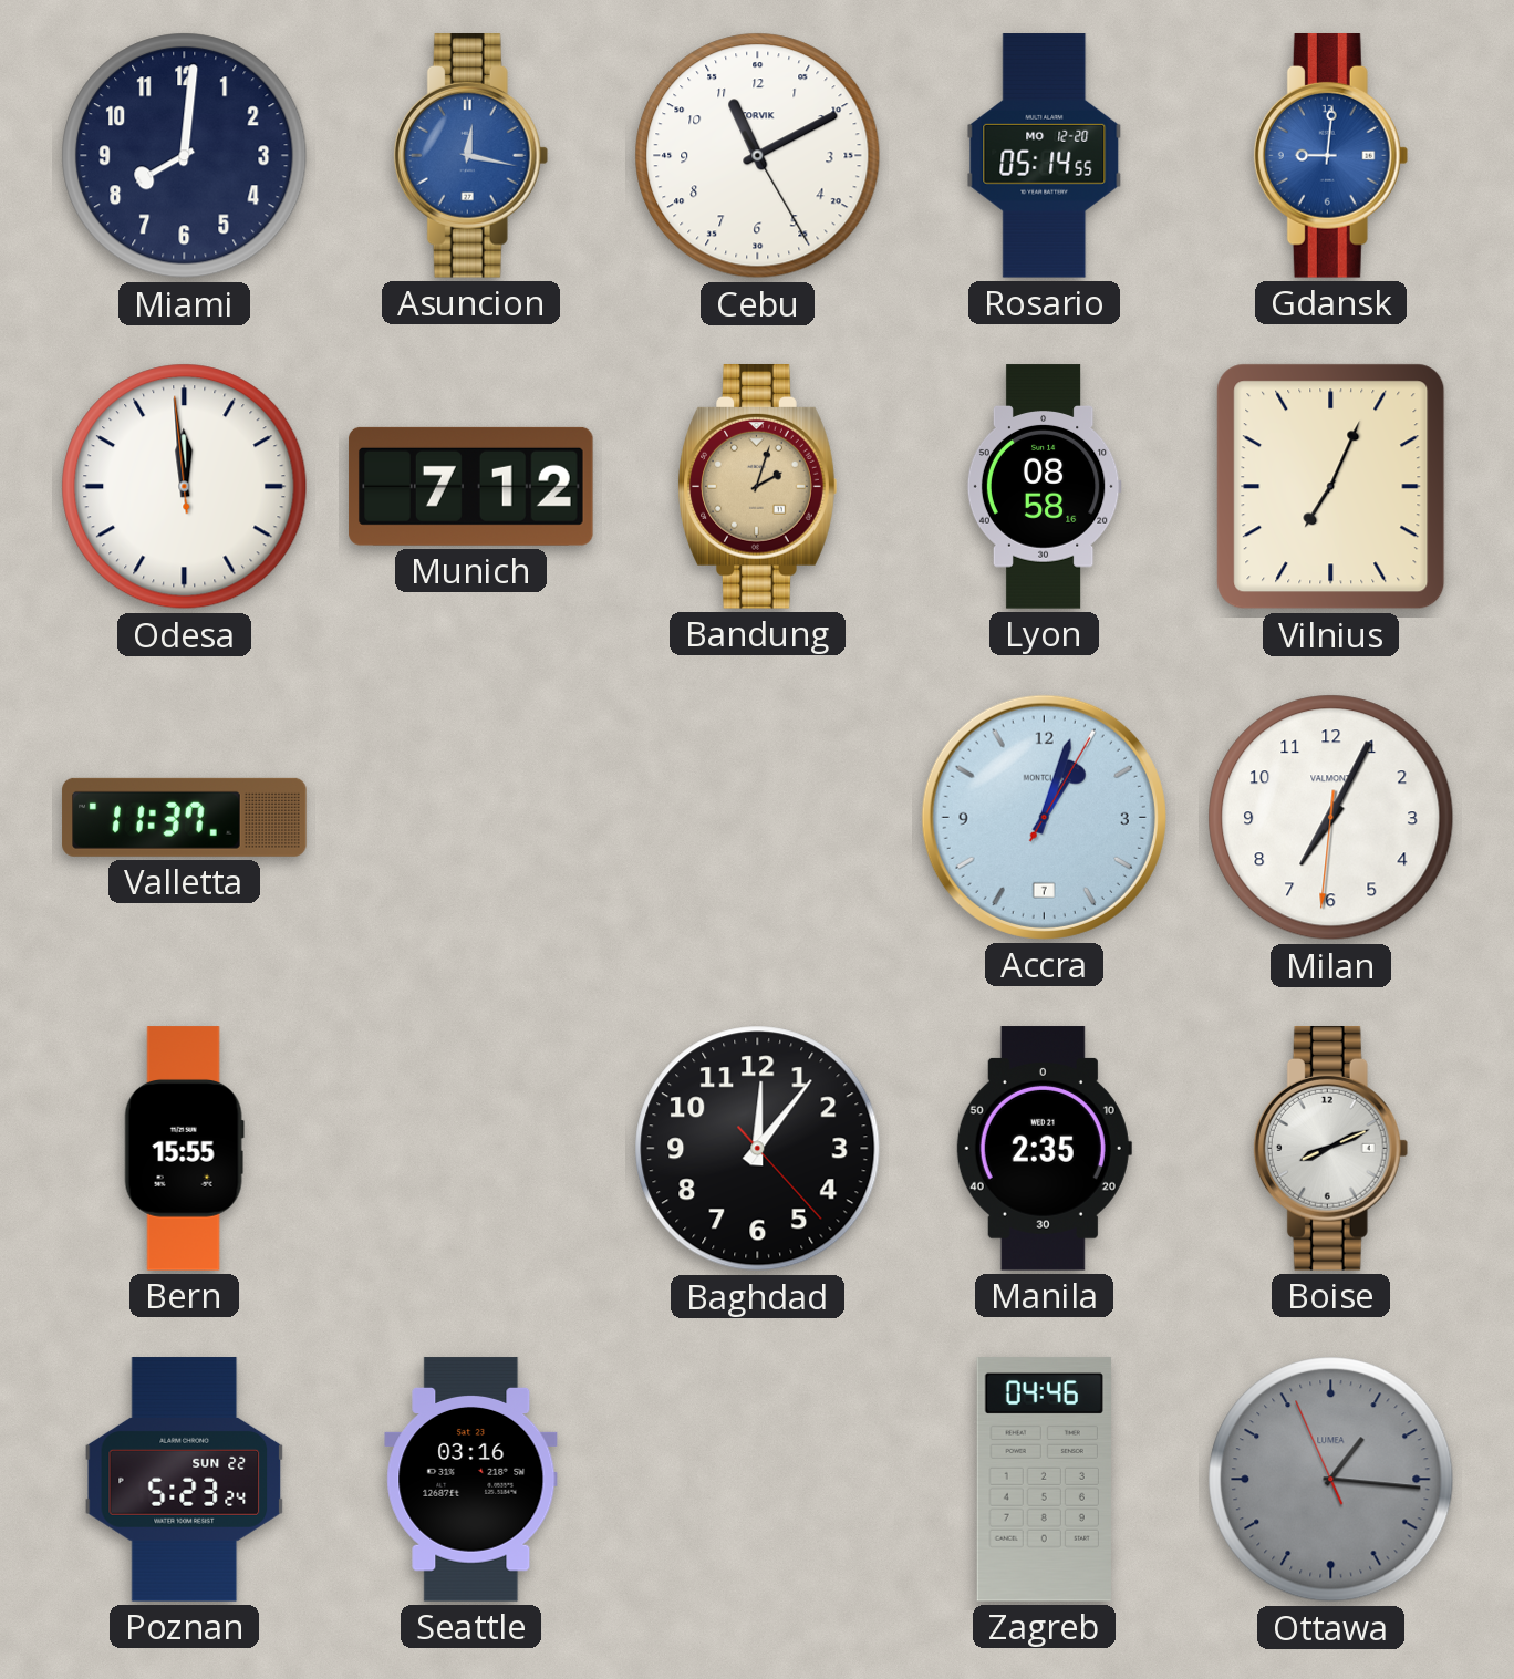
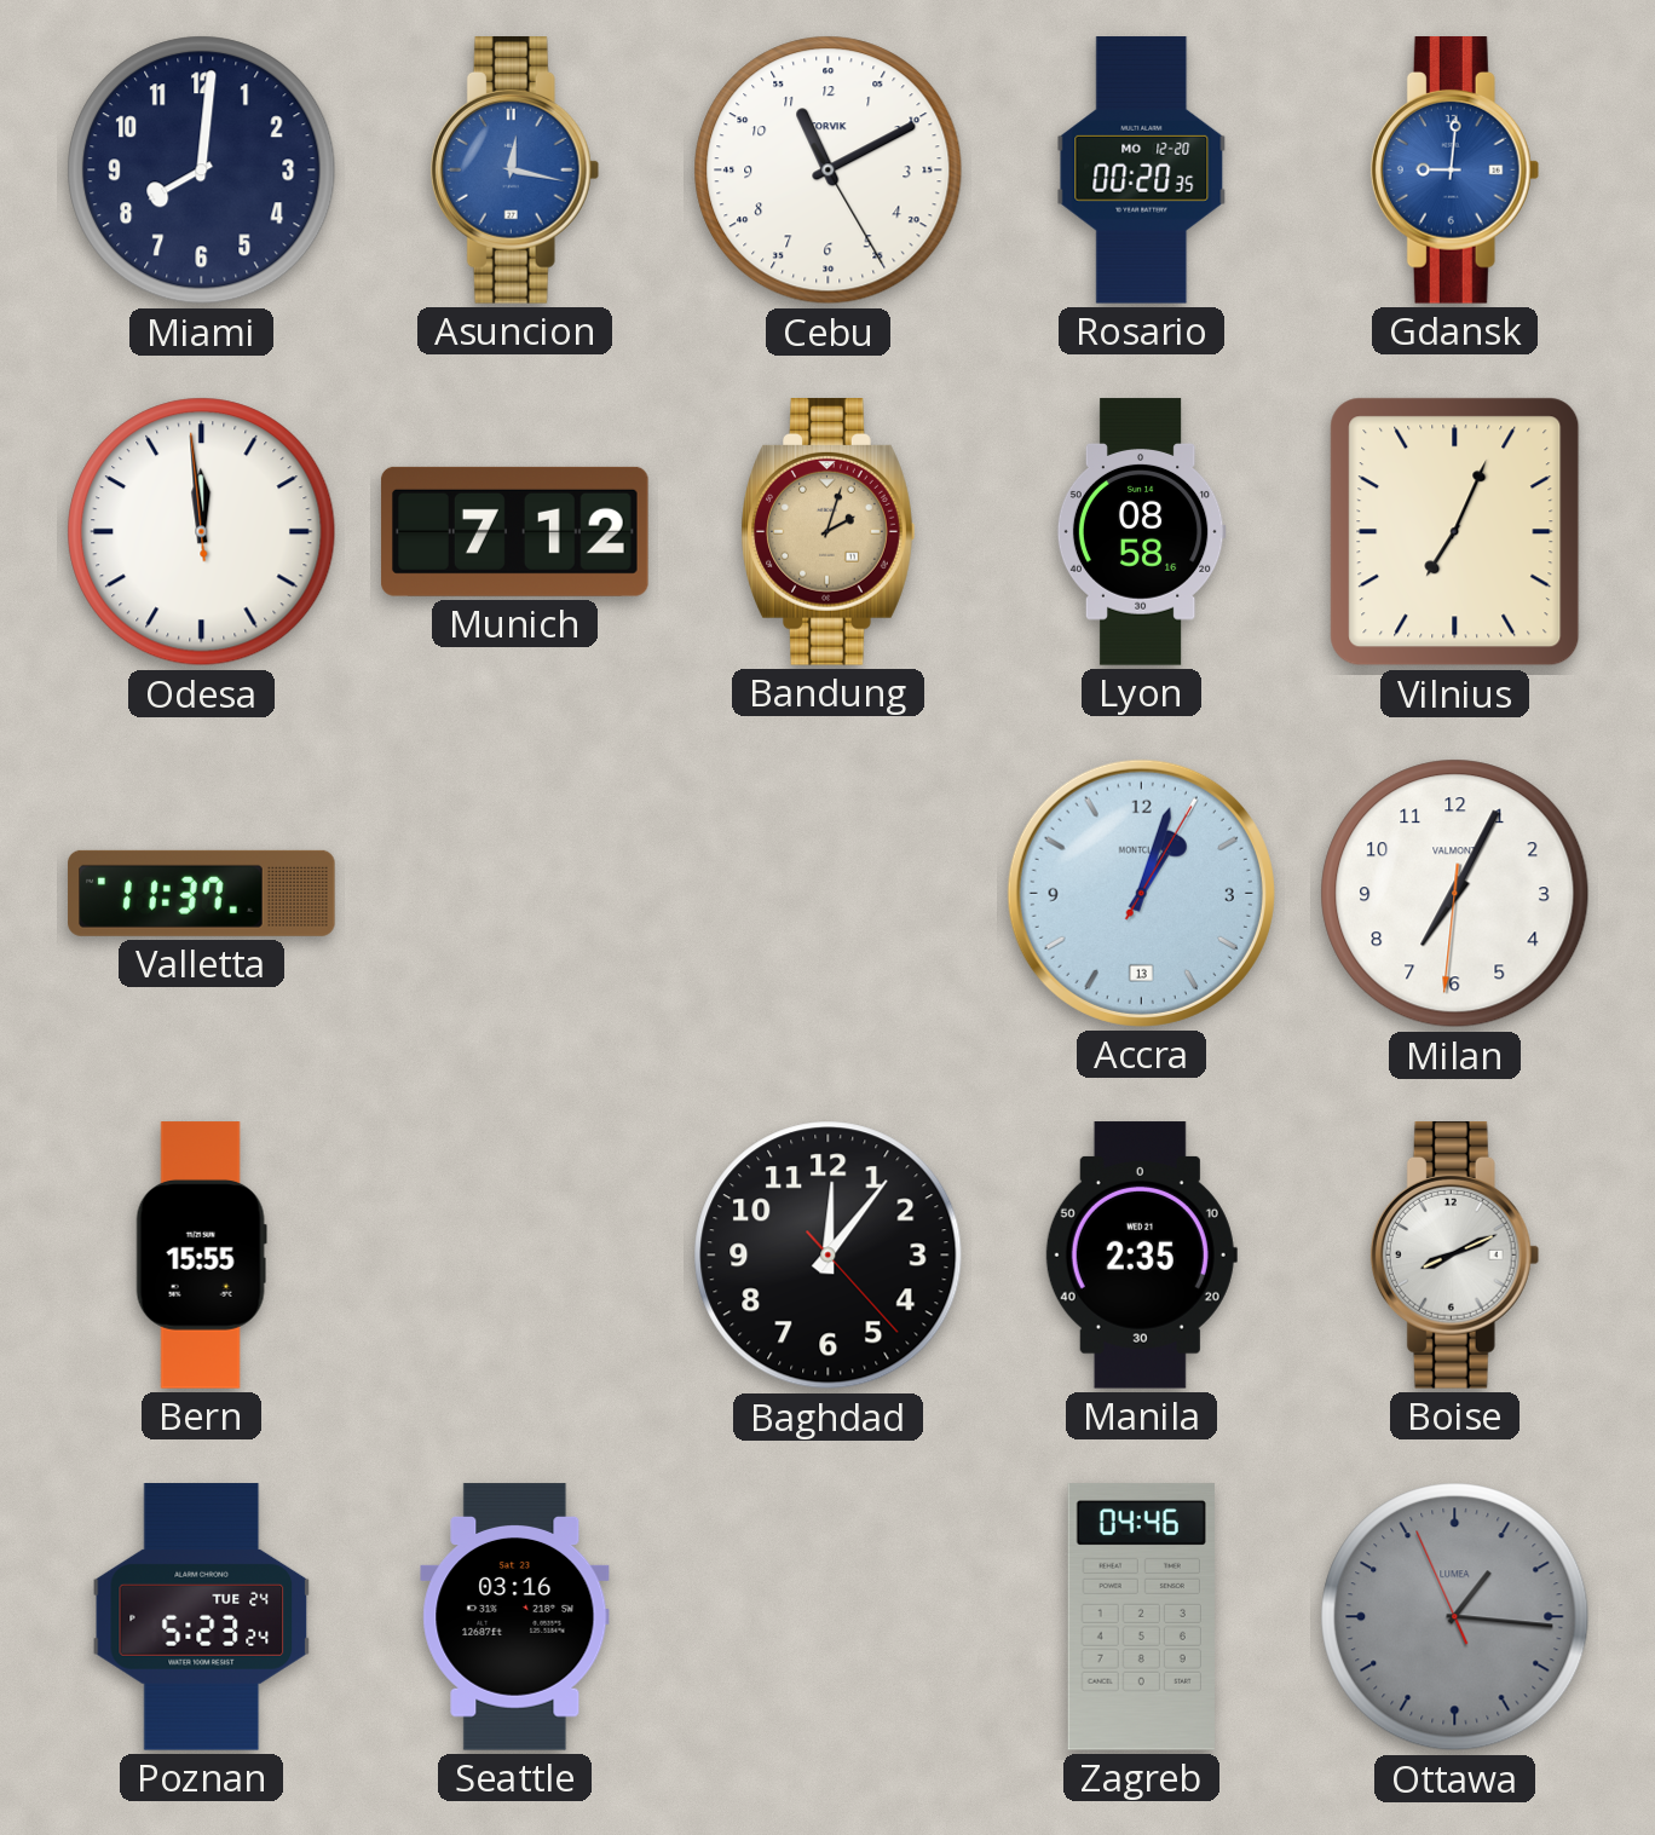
Rosario: 05:14 -> 00:20
Accra date: 7 -> 13
Poznan date: SUN 22 -> TUE 24
